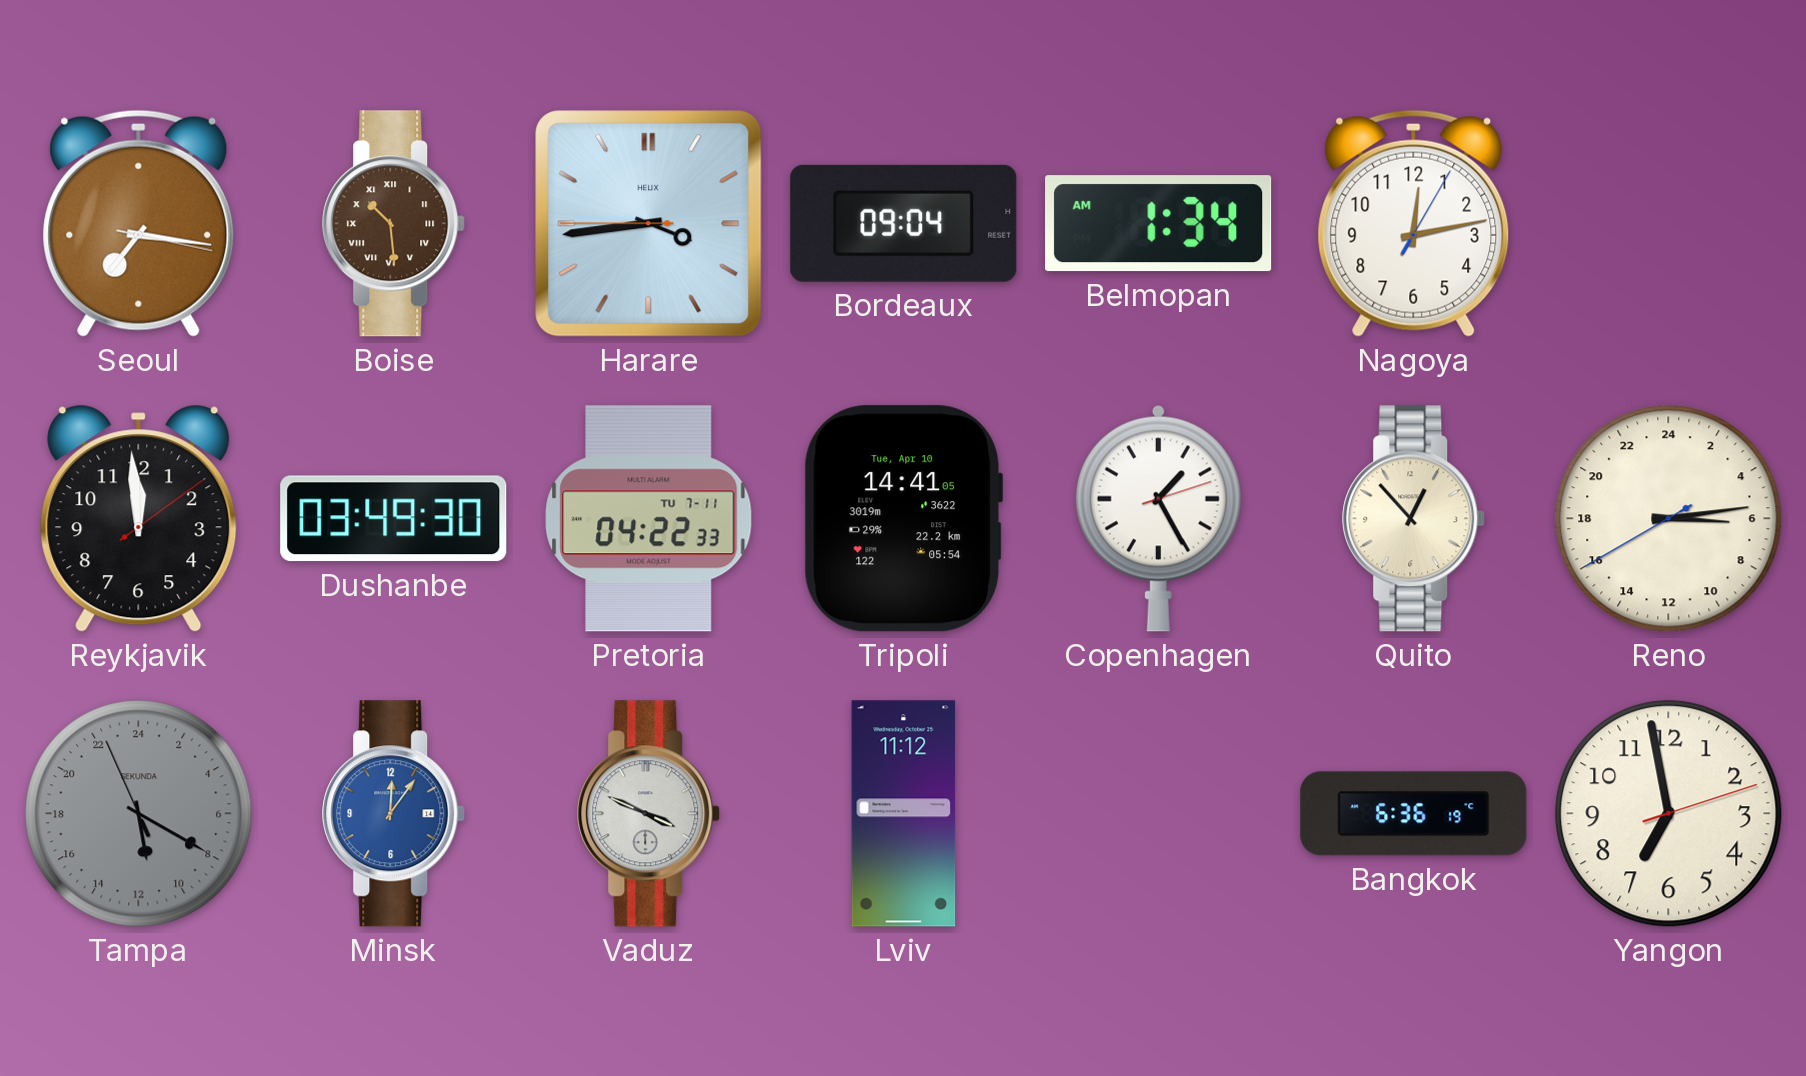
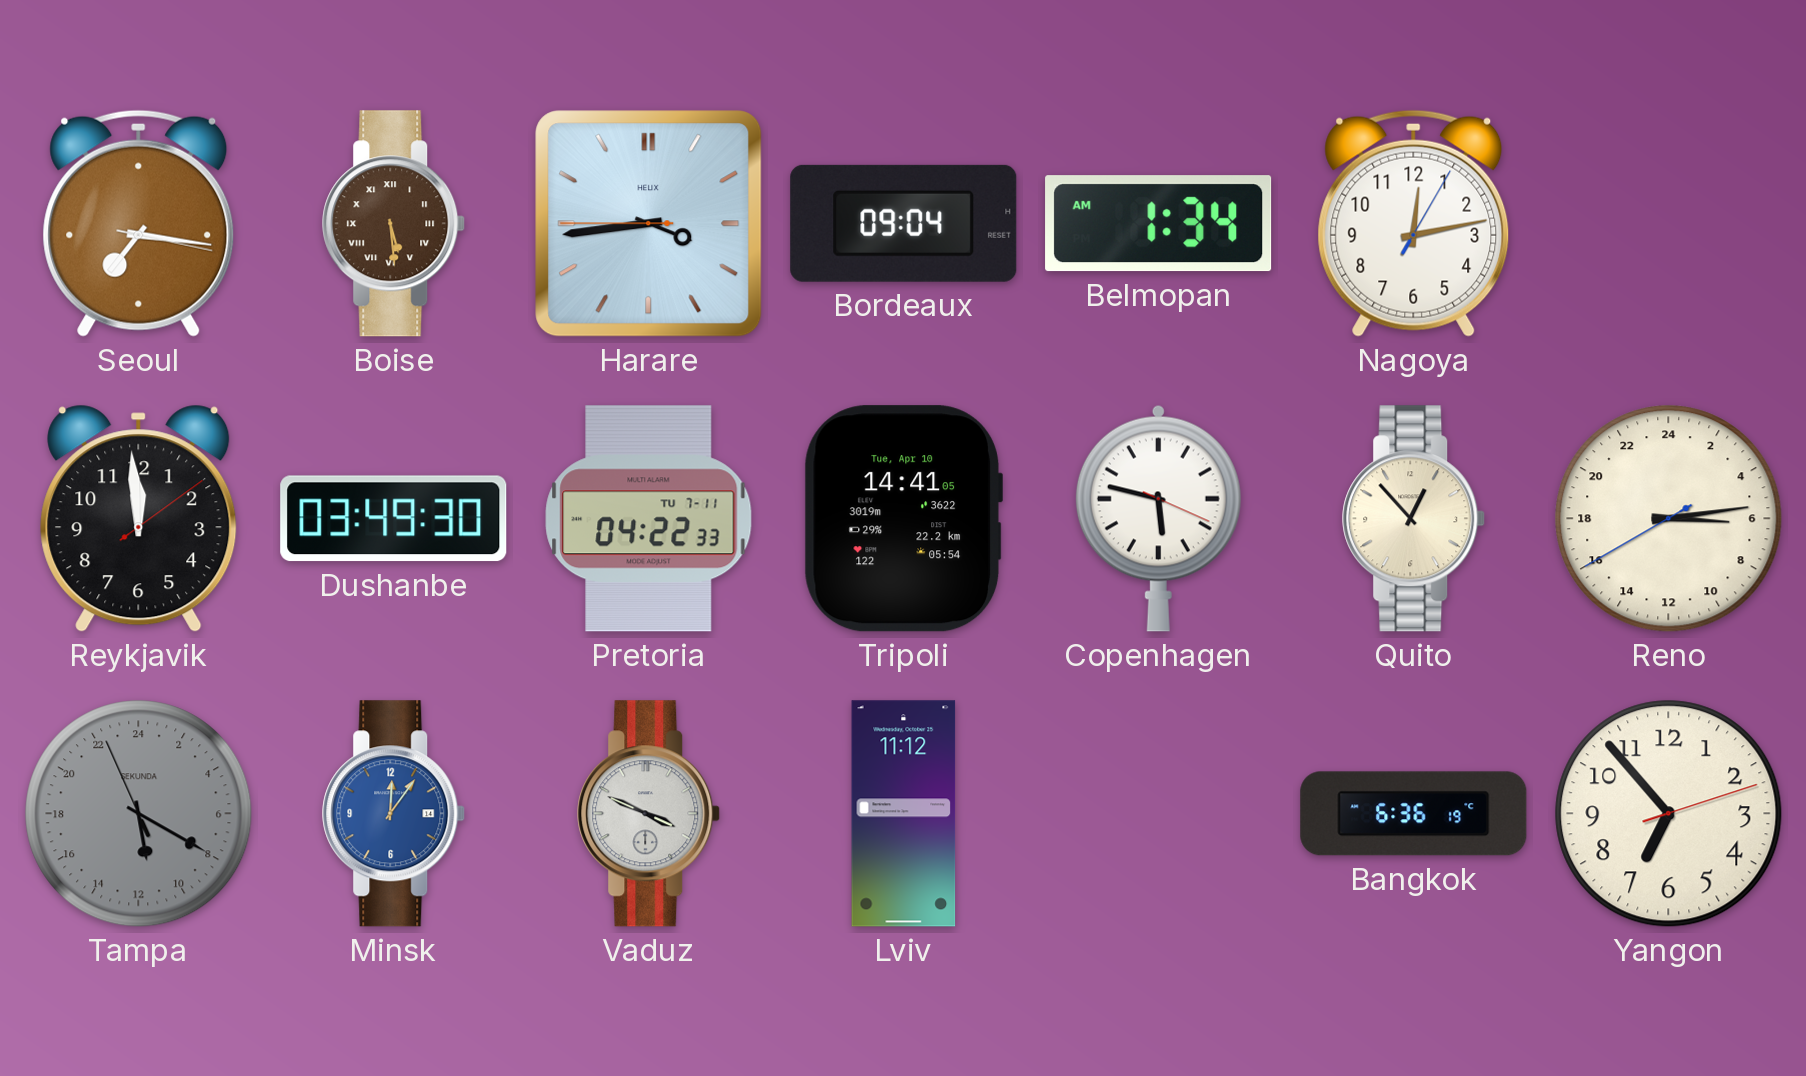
Boise: 10:29 -> 5:29
Copenhagen: 1:25 -> 5:47
Yangon: 6:58 -> 6:53
